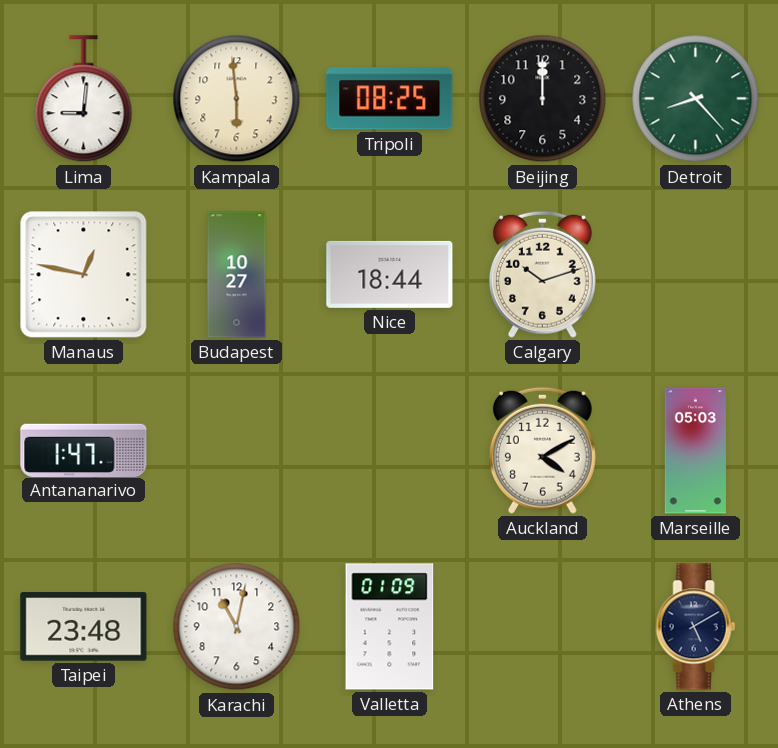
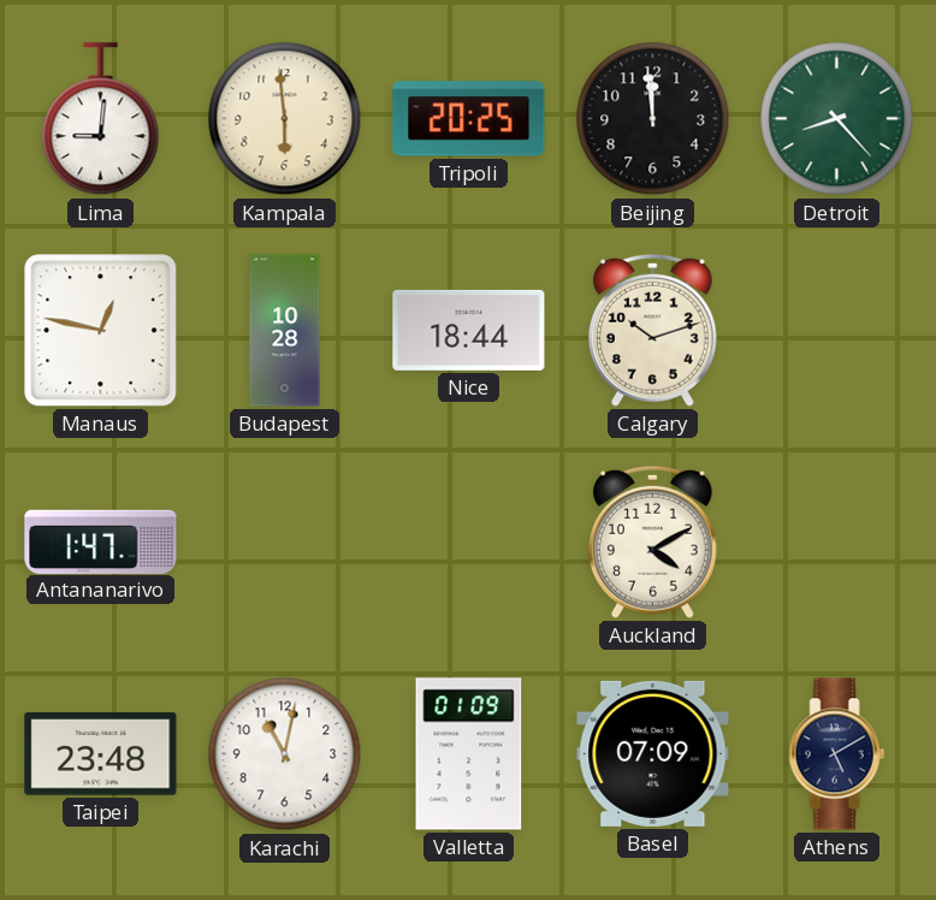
Tripoli: 08:25 -> 20:25
Beijing: 12:00 -> 11:59
Budapest: 10:27 -> 10:28
Marseille: 05:03 -> none
Basel: none -> 07:09
